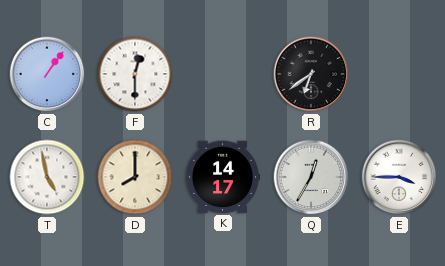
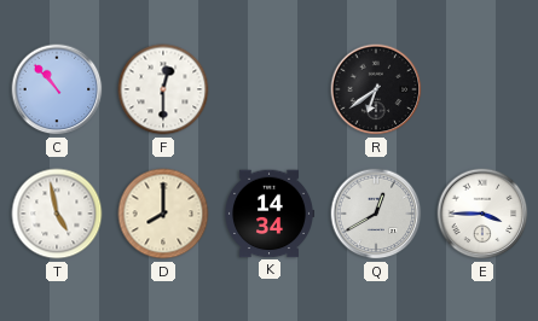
C: 1:06 -> 10:53
K: 14:17 -> 14:34
Q: 12:35 -> 12:40
